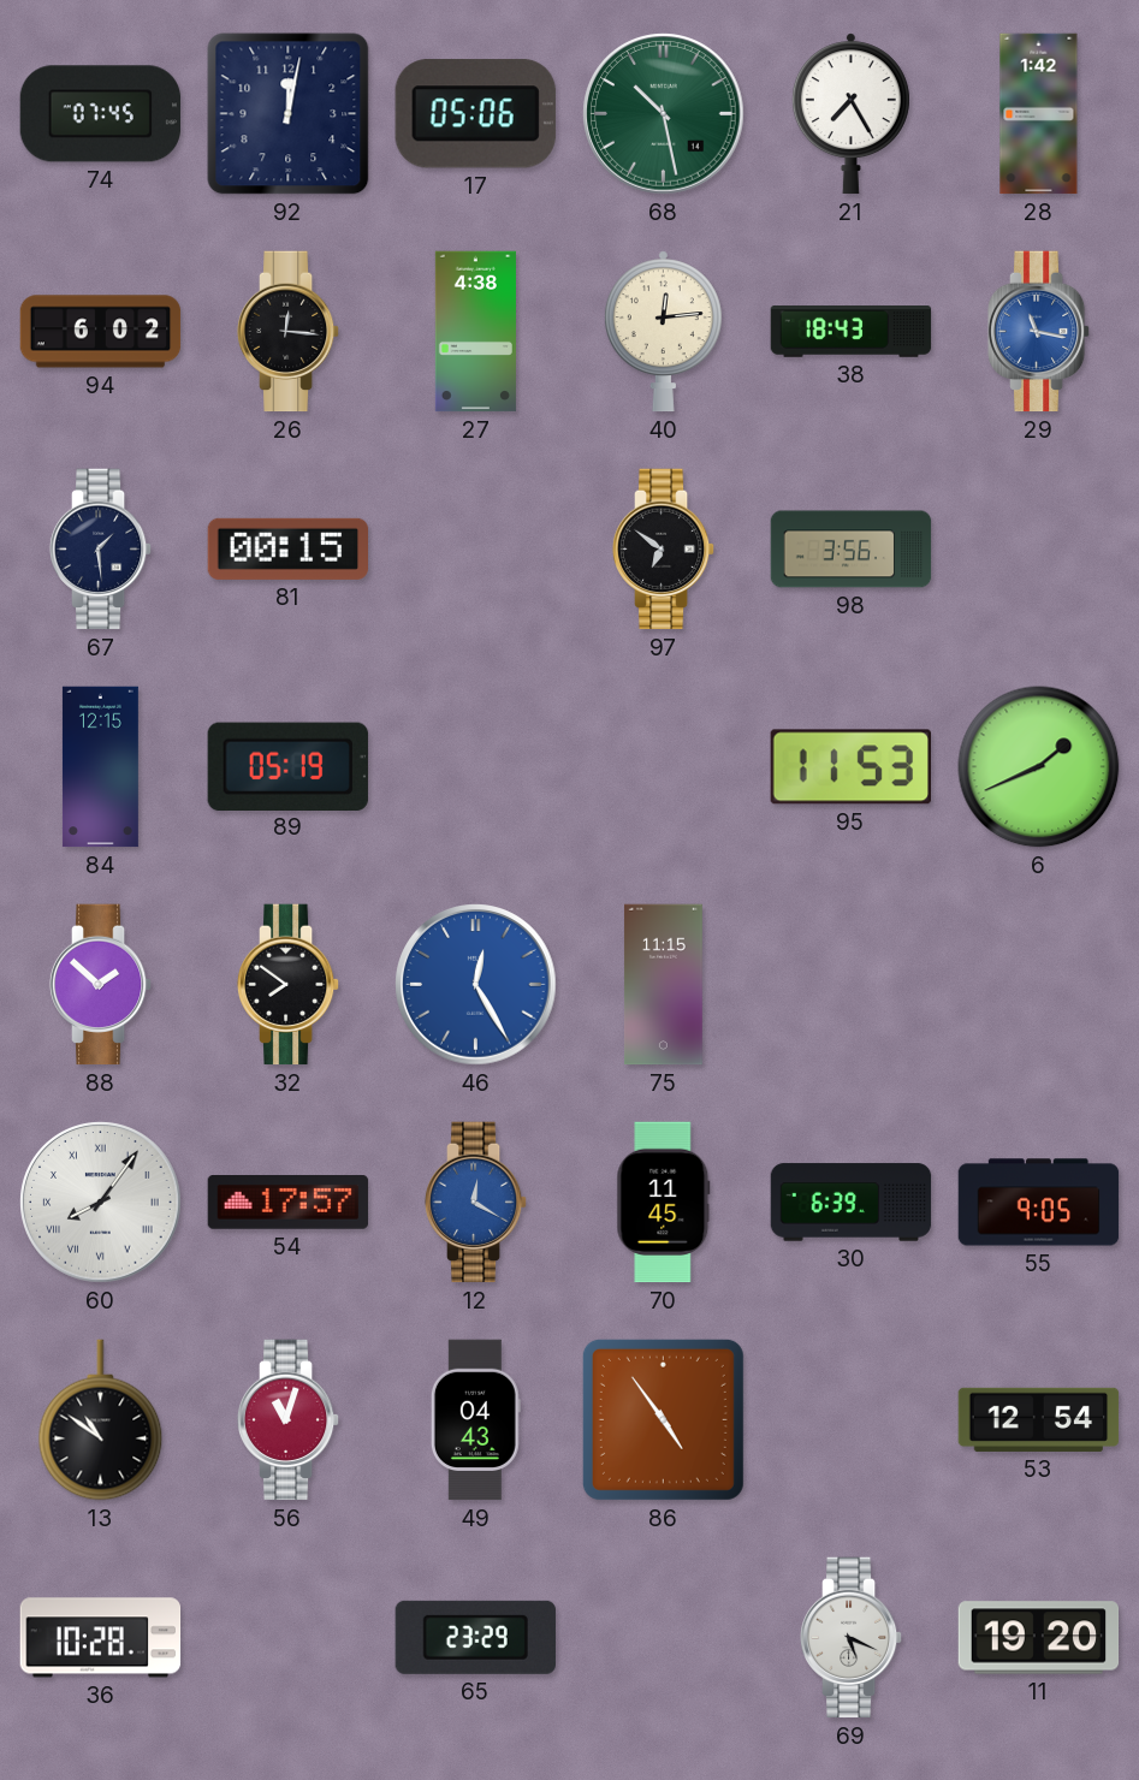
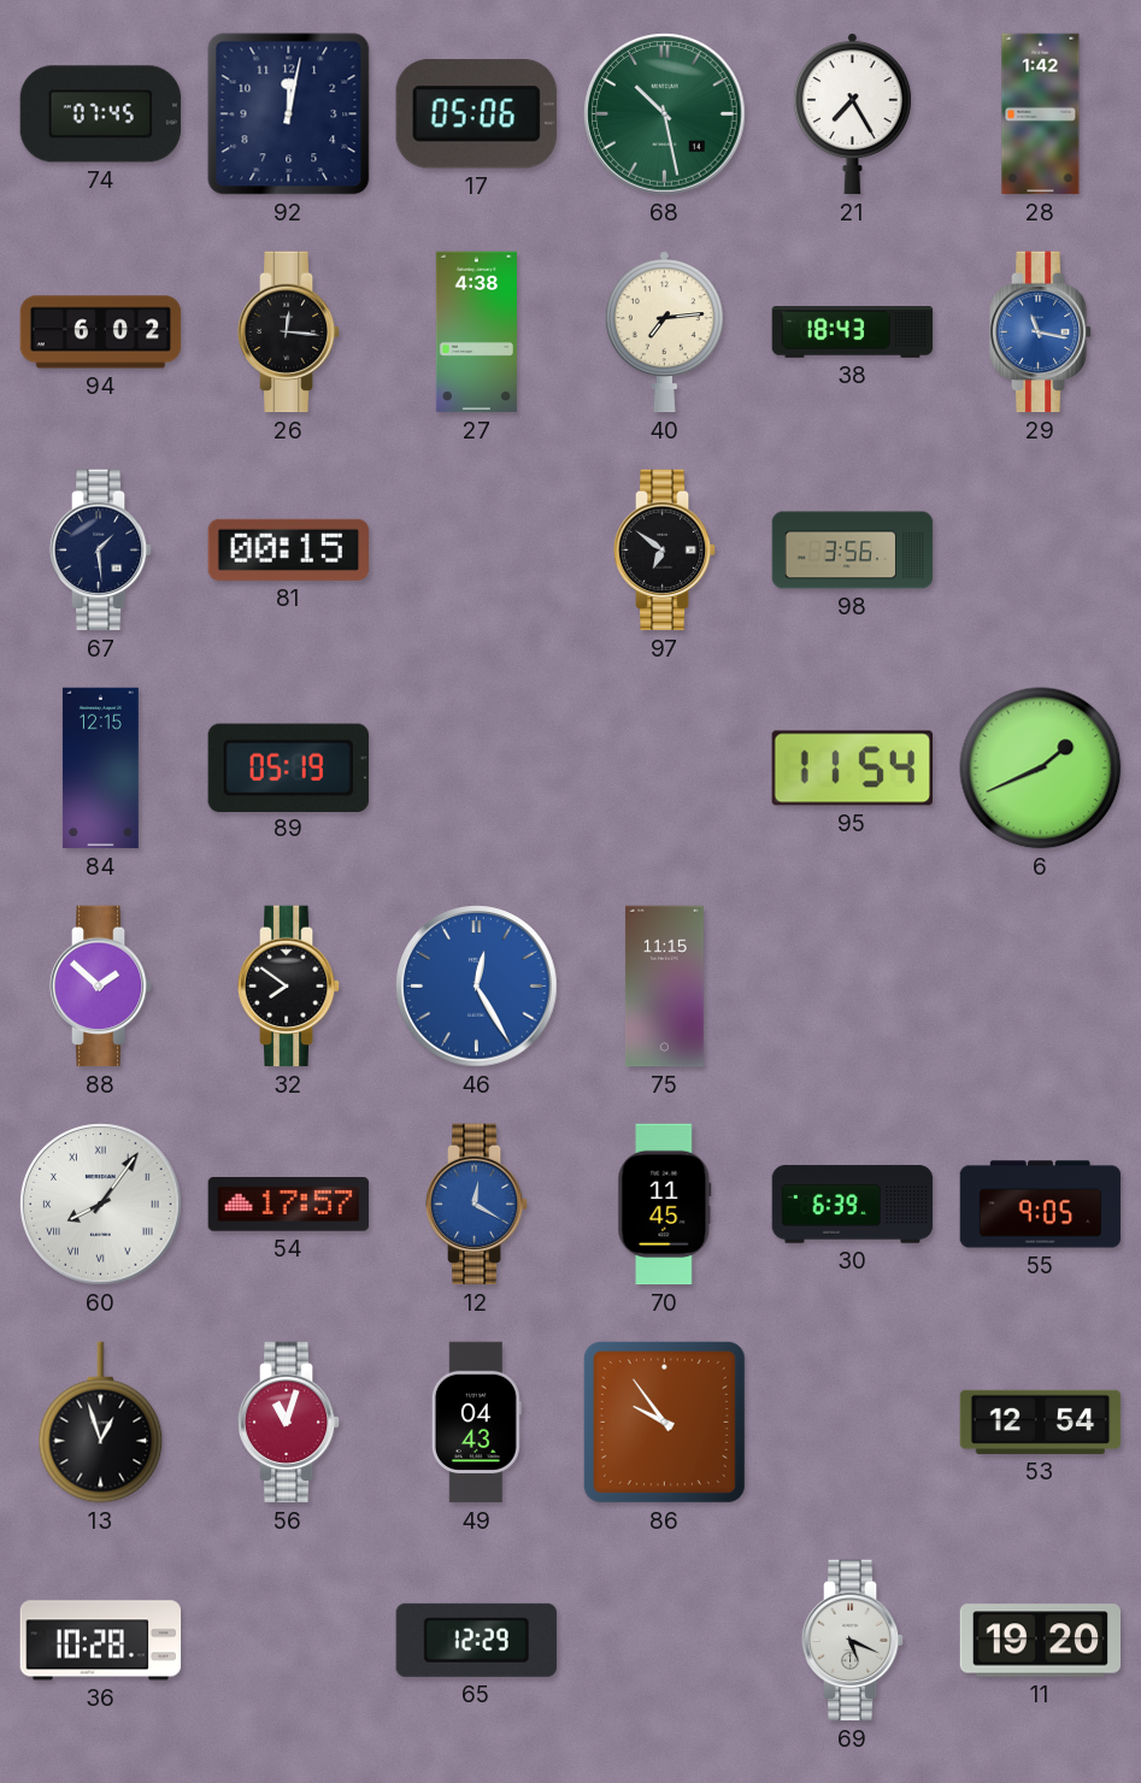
40: 12:14 -> 7:14
95: 11:53 -> 11:54
13: 10:51 -> 12:57
86: 4:54 -> 9:54
65: 23:29 -> 12:29
